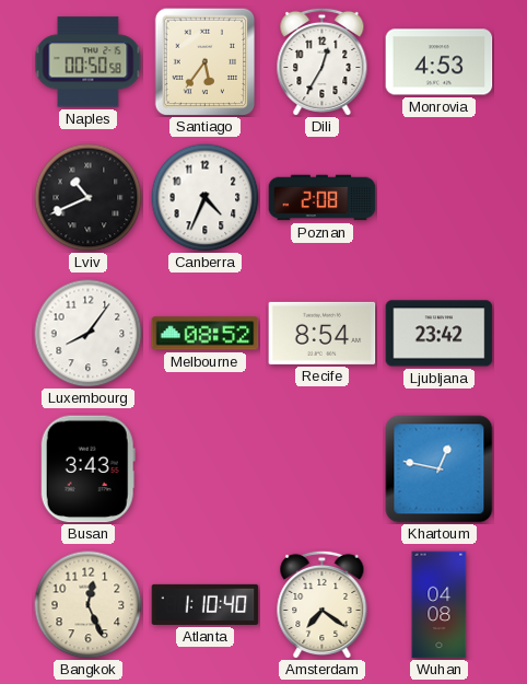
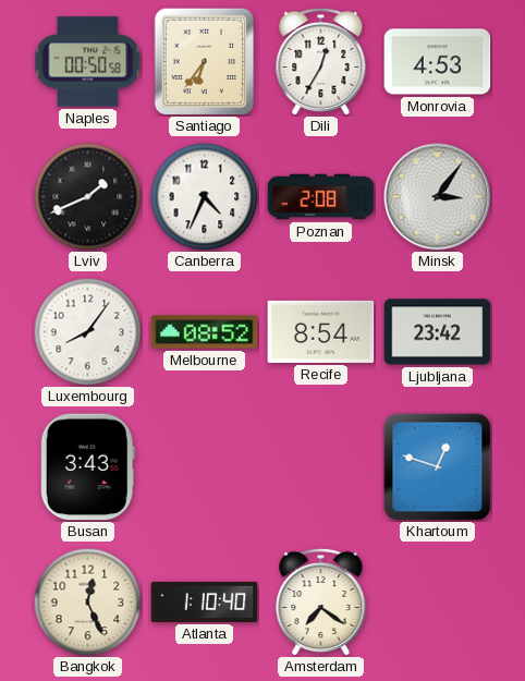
Santiago: 5:36 -> 6:36
Lviv: 10:41 -> 1:41
Minsk: none -> 3:06
Khartoum: 12:47 -> 12:48
Wuhan: 04:08 -> none
